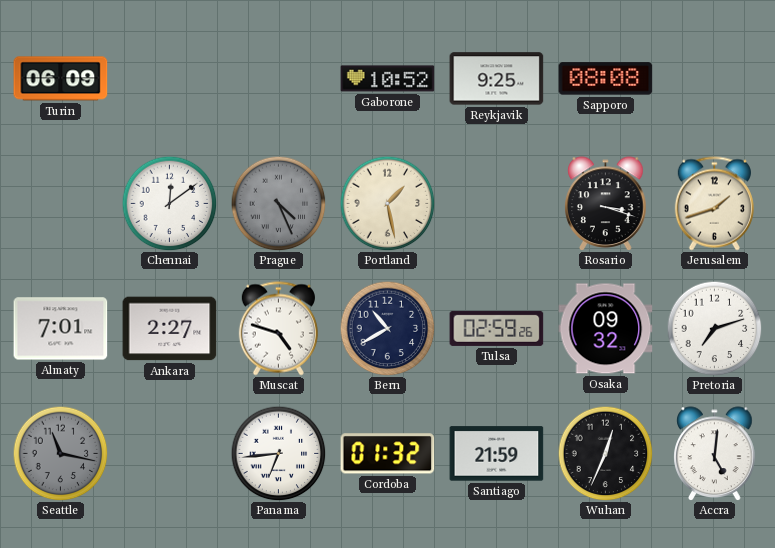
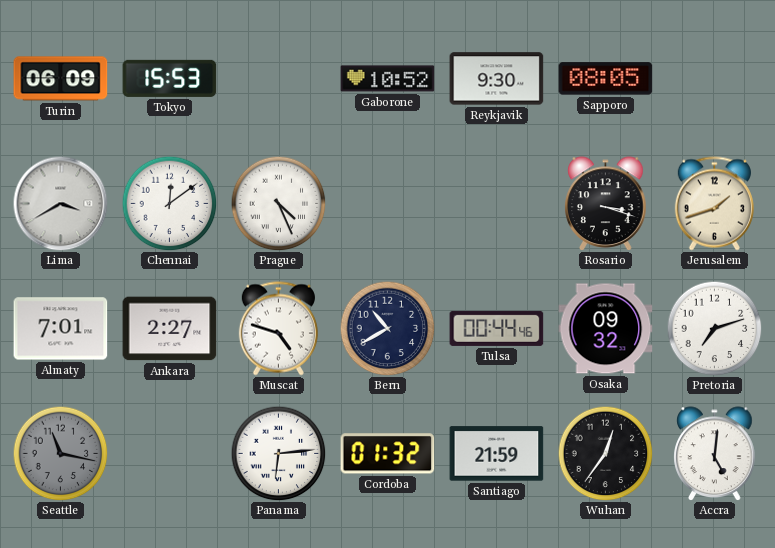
Tokyo: none -> 15:53
Reykjavik: 9:25 -> 9:30
Sapporo: 08:08 -> 08:05
Lima: none -> 3:40
Prague dial: grey -> white
Portland: 1:28 -> none
Tulsa: 02:59 -> 00:44
Panama: 6:44 -> 6:14
Wuhan: 12:34 -> 12:36
